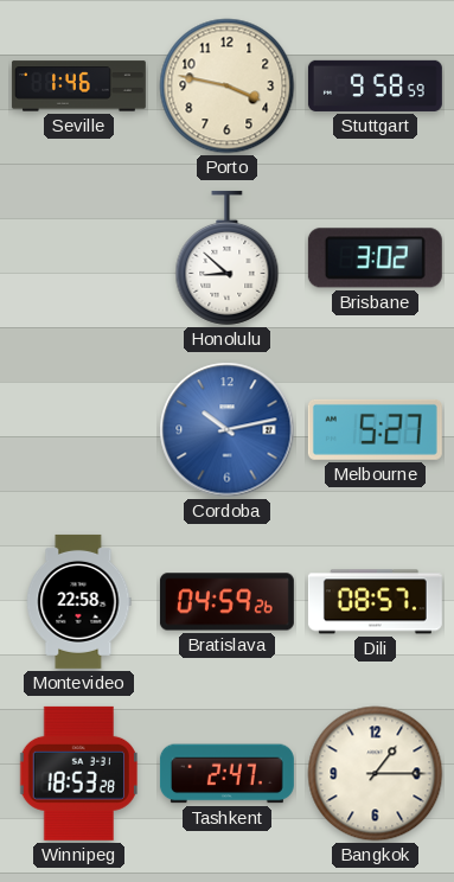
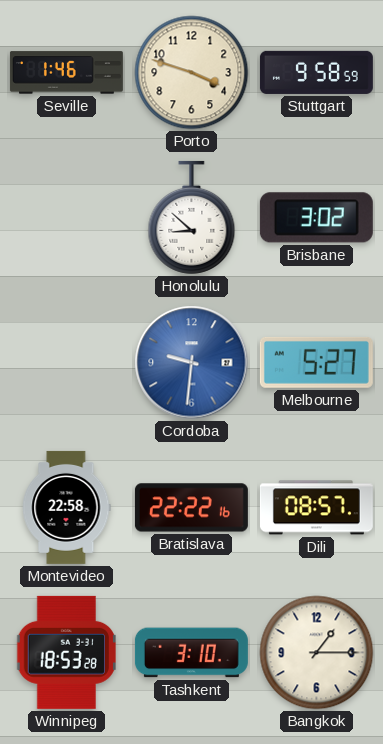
Porto: 3:47 -> 3:48
Cordoba: 10:13 -> 9:31
Bratislava: 04:59 -> 22:22
Tashkent: 2:47 -> 3:10
